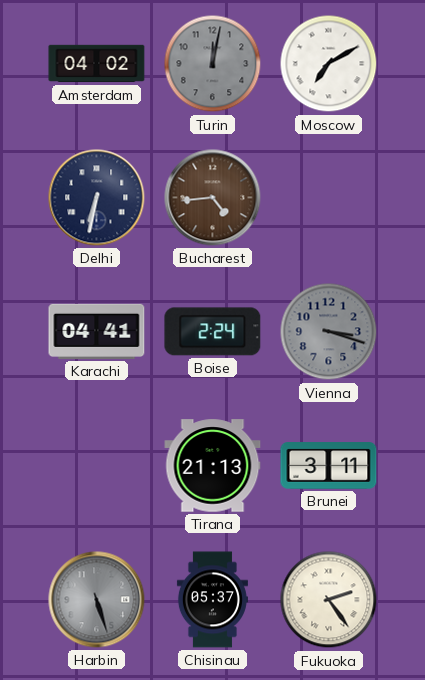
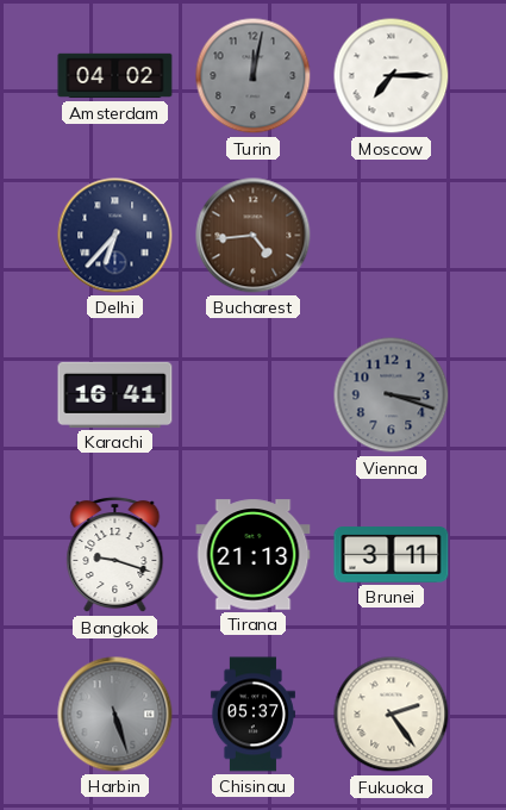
Moscow: 7:10 -> 7:15
Delhi: 6:32 -> 6:37
Karachi: 04:41 -> 16:41
Boise: 2:24 -> none
Bangkok: none -> 9:18
